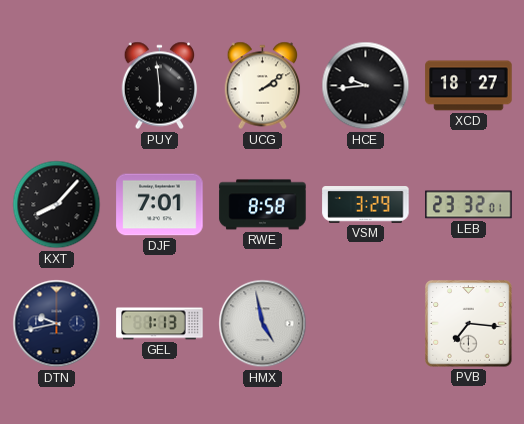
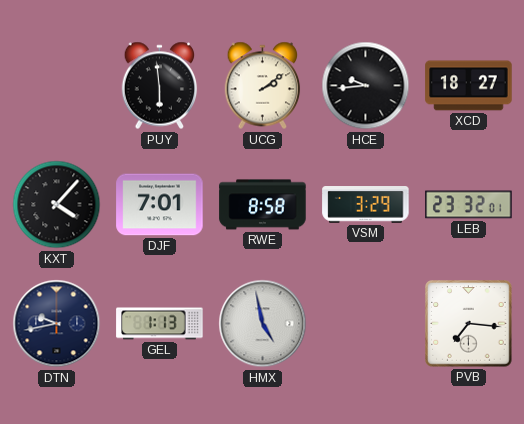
KXT: 8:07 -> 4:07
